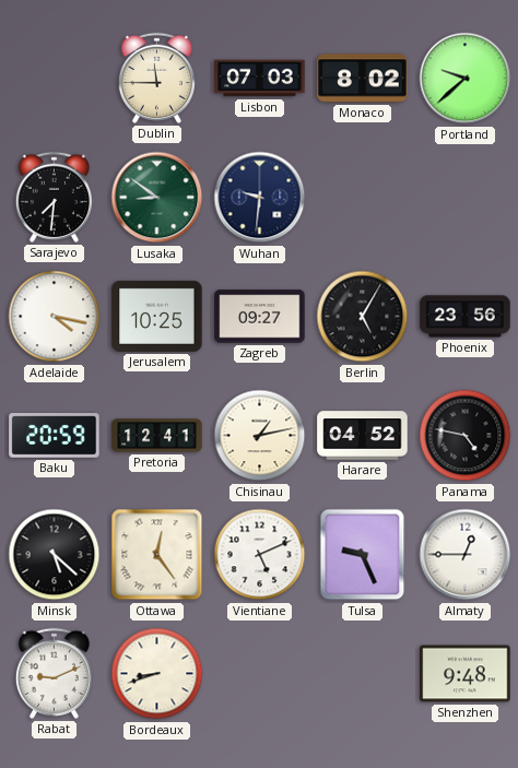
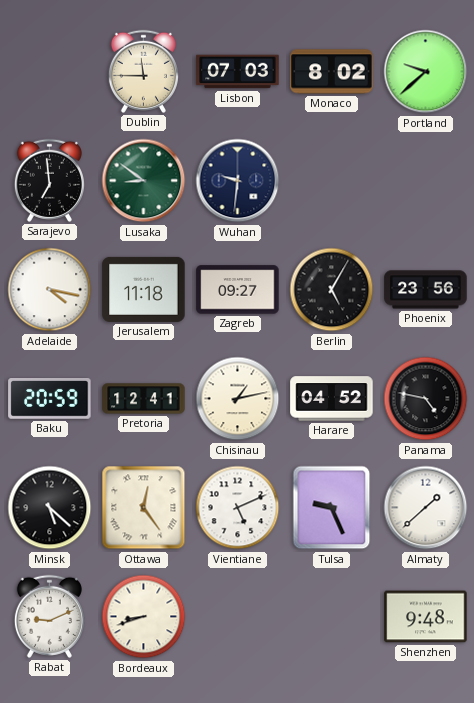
Sarajevo: 7:31 -> 6:59
Jerusalem: 10:25 -> 11:18
Almaty: 12:45 -> 1:38
